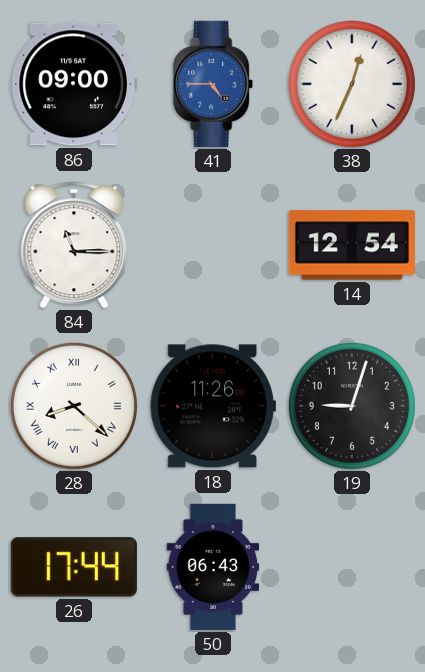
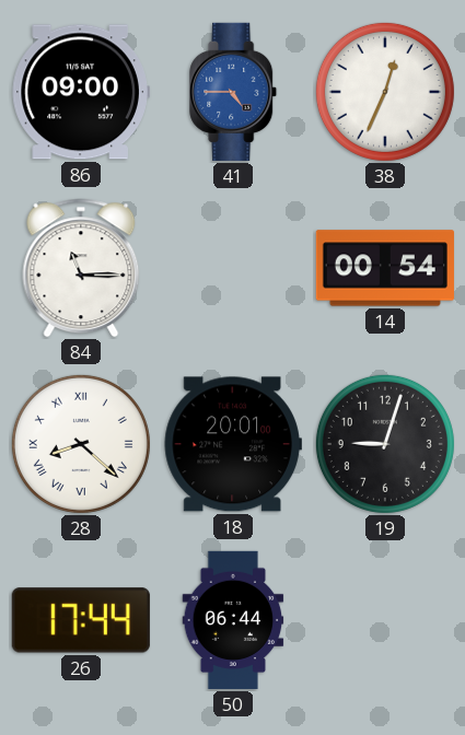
14: 12:54 -> 00:54
18: 11:26 -> 20:01
50: 06:43 -> 06:44
